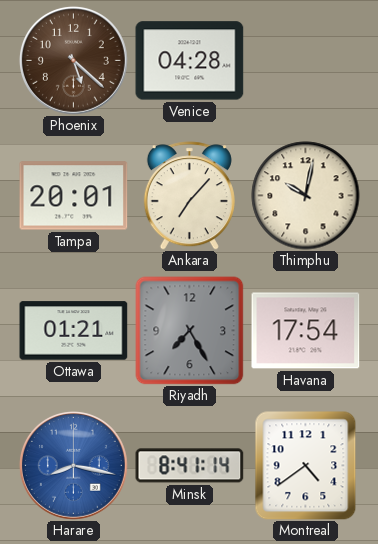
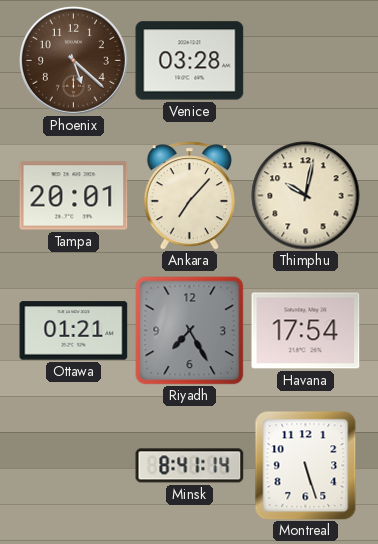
Venice: 04:28 -> 03:28
Harare: 8:17 -> none
Montreal: 4:39 -> 5:27
